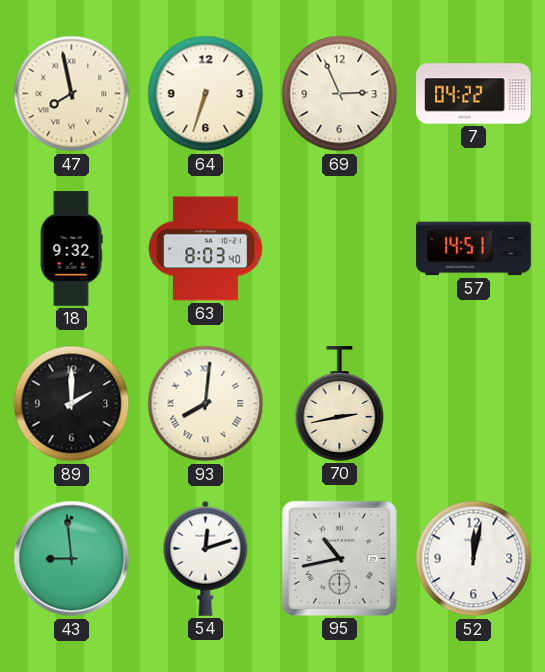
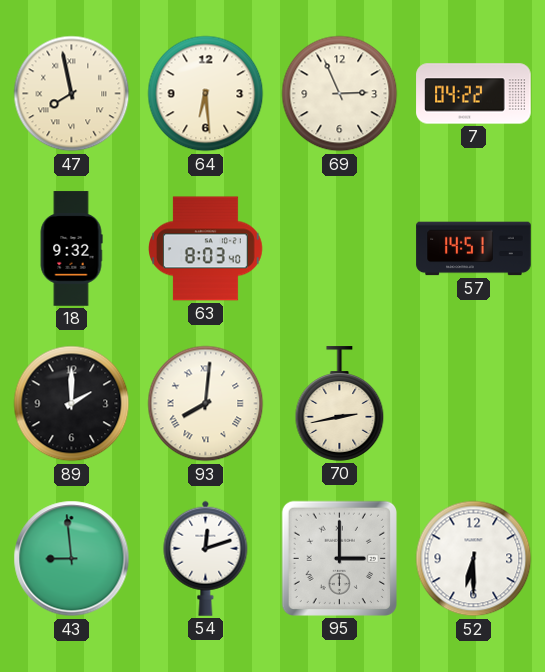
64: 6:33 -> 6:29
95: 10:43 -> 3:00
52: 12:02 -> 6:30
